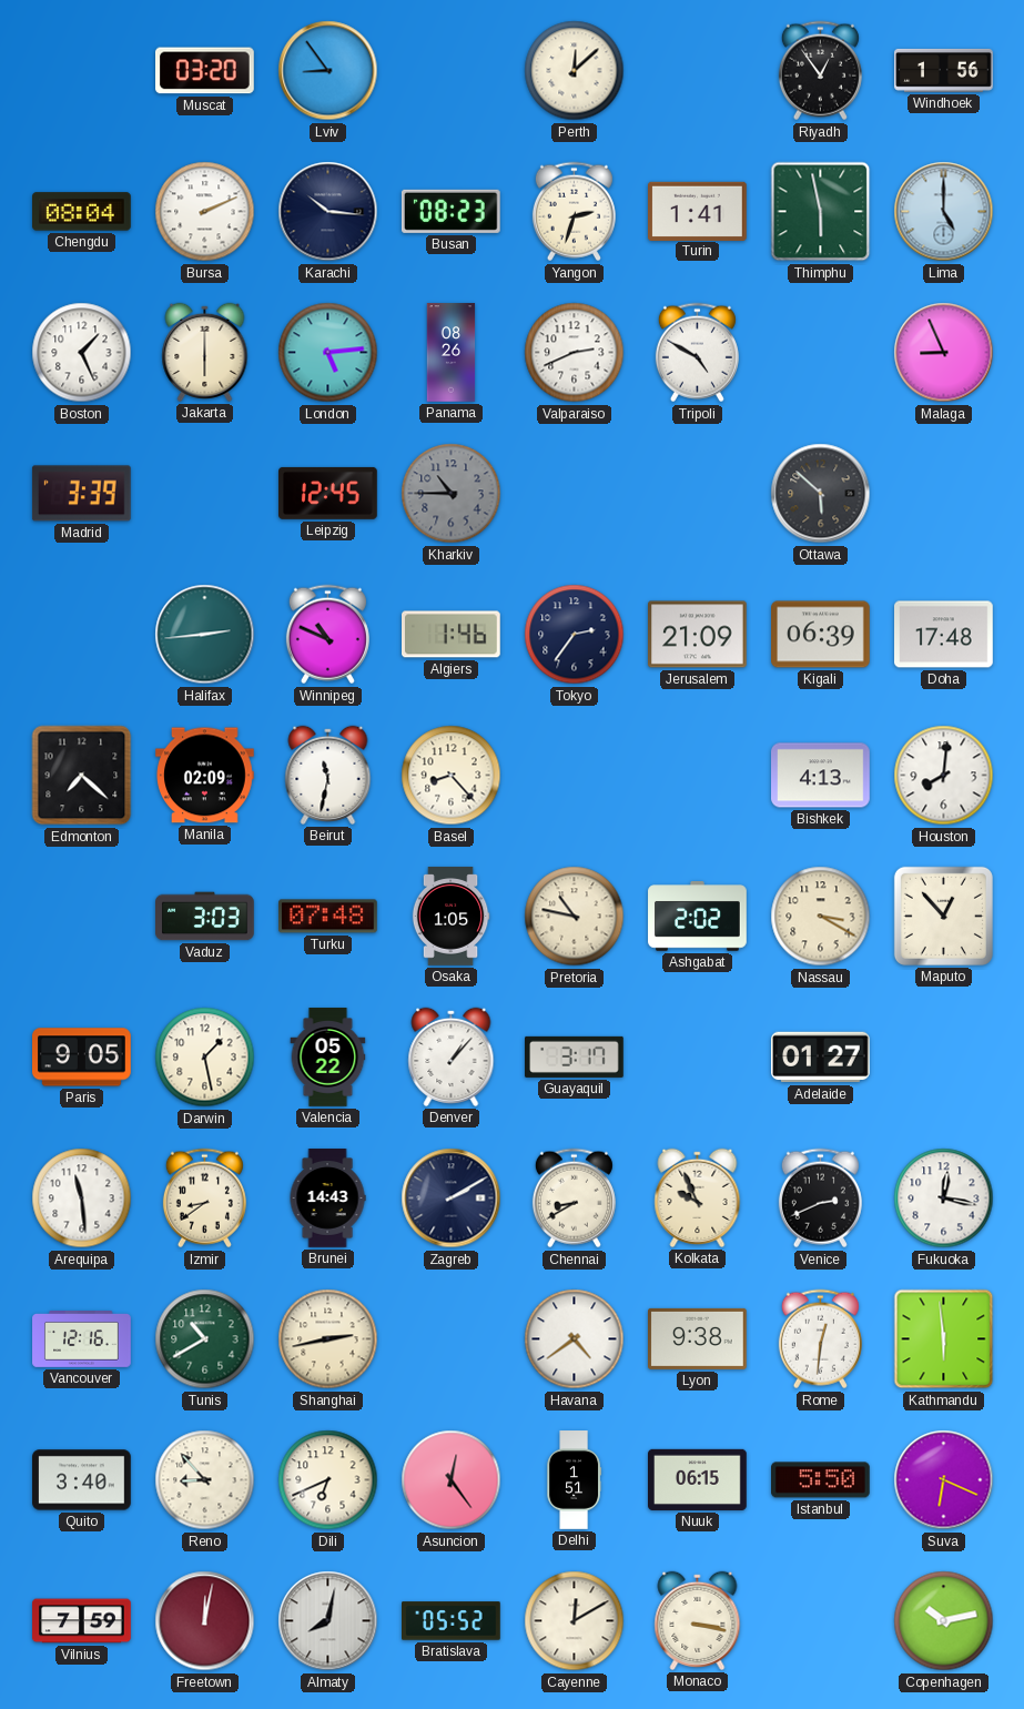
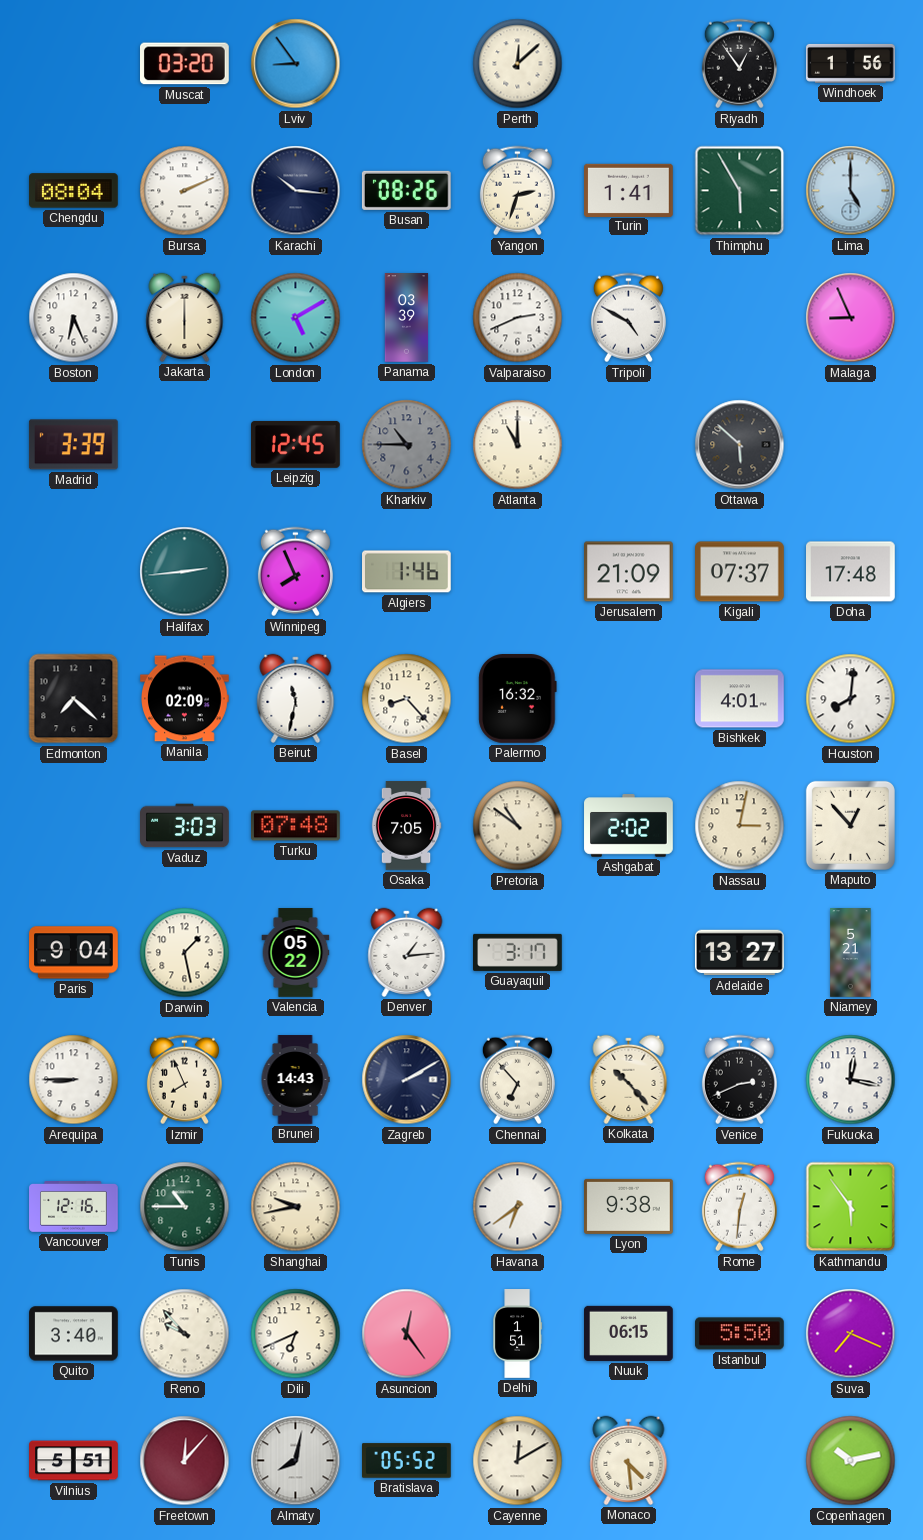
Busan: 08:23 -> 08:26
Thimphu: 5:58 -> 5:55
Boston: 1:26 -> 6:26
London: 5:14 -> 5:10
Panama: 08:26 -> 03:39
Atlanta: none -> 11:00
Winnipeg: 10:49 -> 7:56
Tokyo: 2:36 -> none
Kigali: 06:39 -> 07:37
Palermo: none -> 16:32
Bishkek: 4:13 -> 4:01
Osaka: 1:05 -> 7:05
Pretoria: 10:47 -> 10:51
Nassau: 3:20 -> 3:02
Paris: 9:05 -> 9:04
Denver: 1:07 -> 1:14
Adelaide: 01:27 -> 13:27
Niamey: none -> 5:21
Arequipa: 11:29 -> 8:45
Izmir: 8:39 -> 7:56
Chennai: 8:40 -> 6:53
Kolkata: 9:56 -> 10:23
Tunis: 10:40 -> 10:45
Shanghai: 2:43 -> 9:43
Havana: 4:39 -> 6:39
Kathmandu: 5:59 -> 5:54
Reno: 8:53 -> 9:53
Suva: 6:19 -> 7:19
Vilnius: 7:59 -> 5:51
Freetown: 12:02 -> 12:07
Monaco: 3:17 -> 4:29
